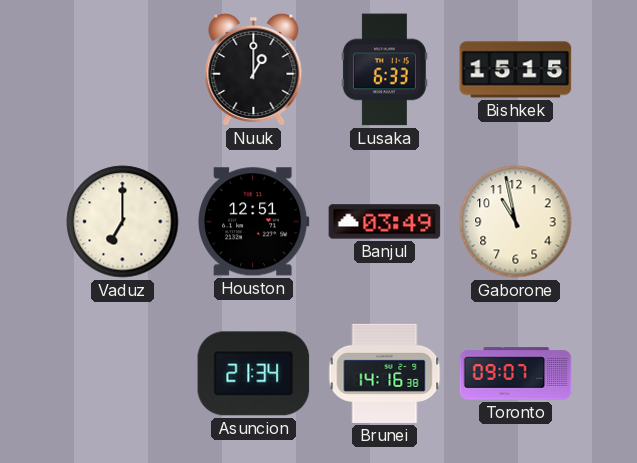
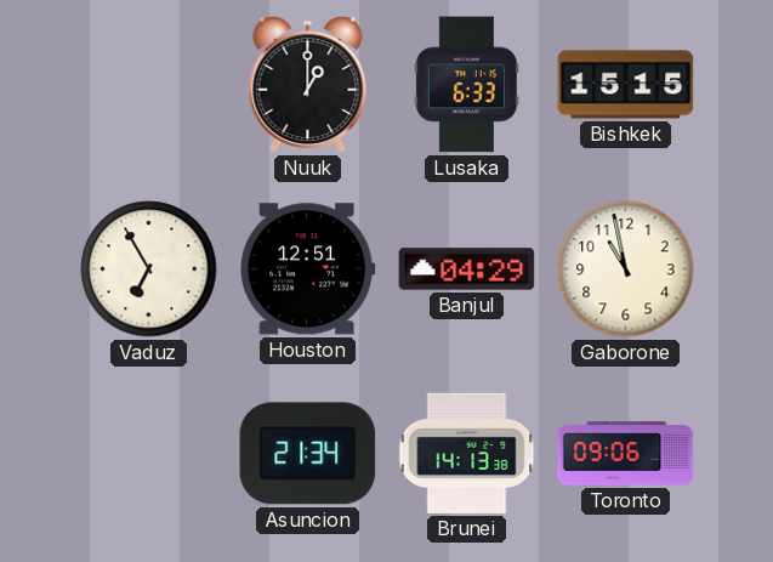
Vaduz: 7:00 -> 6:55
Banjul: 03:49 -> 04:29
Brunei: 14:16 -> 14:13
Toronto: 09:07 -> 09:06
